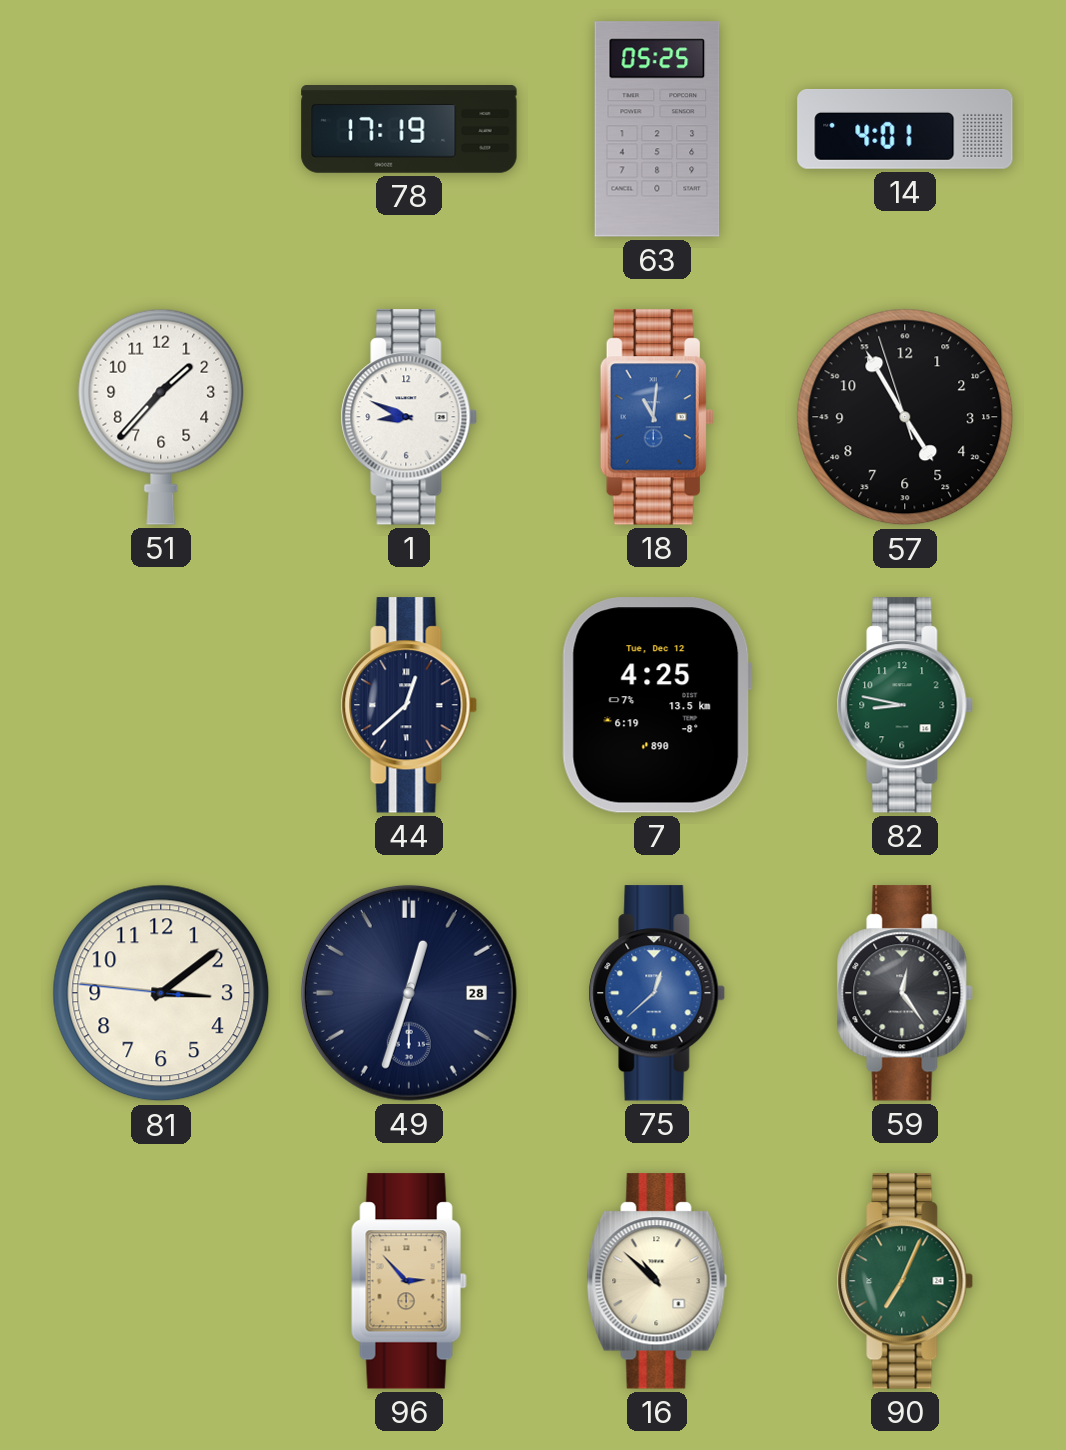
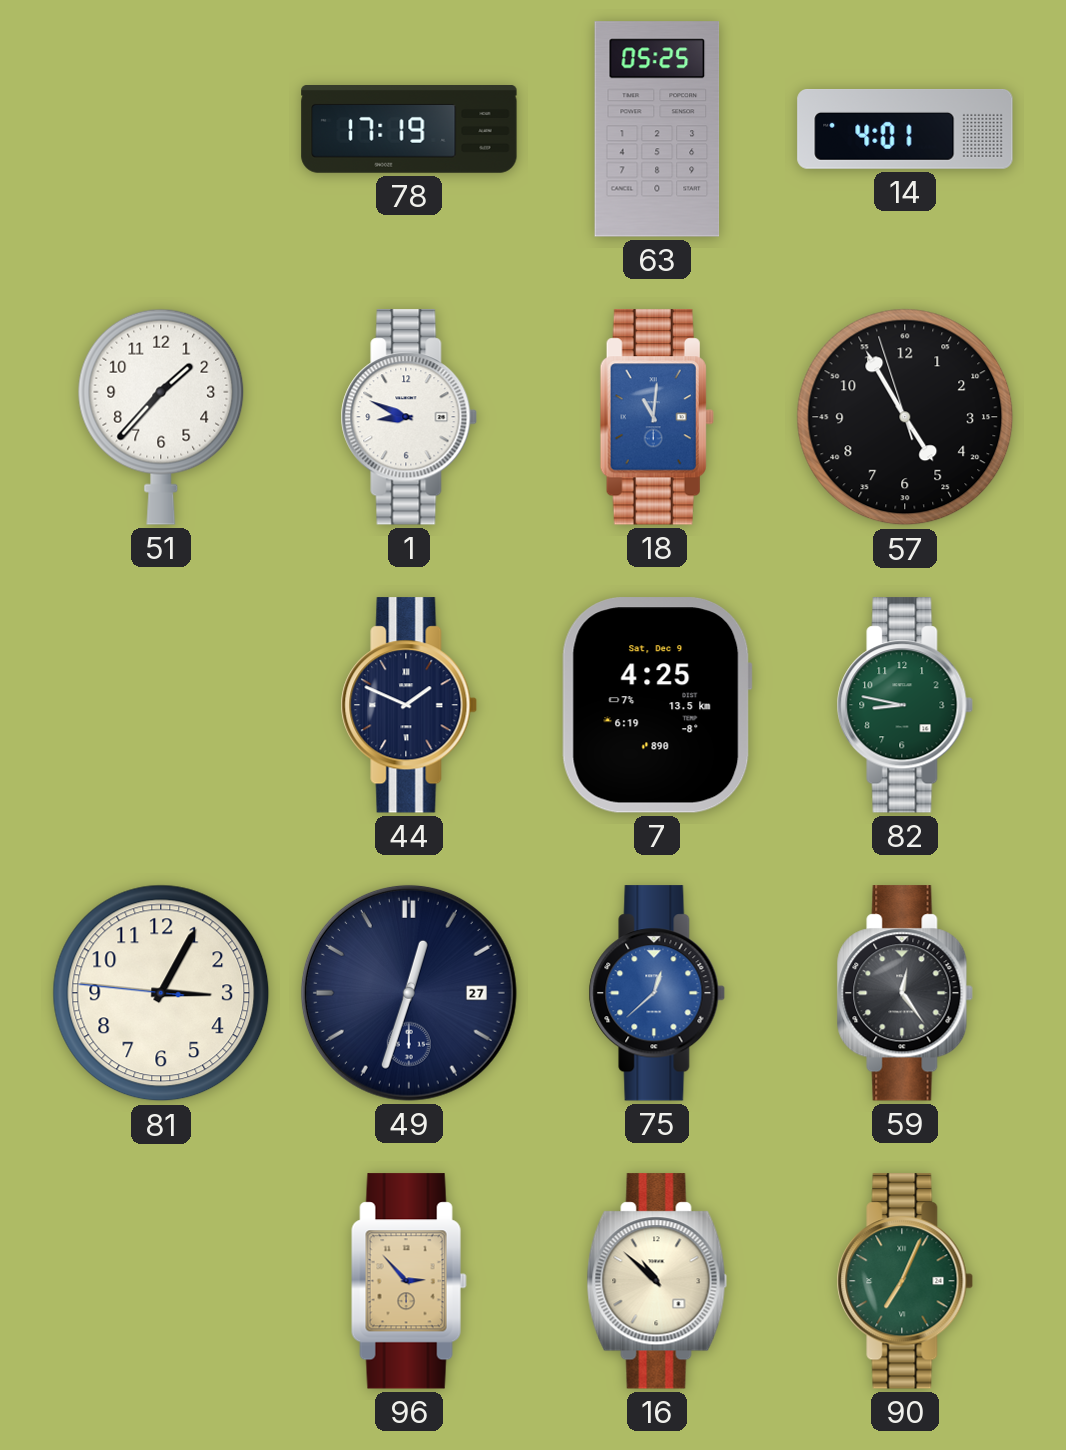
44: 12:38 -> 1:49
7 date: Tue, Dec 12 -> Sat, Dec 9
81: 3:08 -> 3:04
49 date: 28 -> 27
